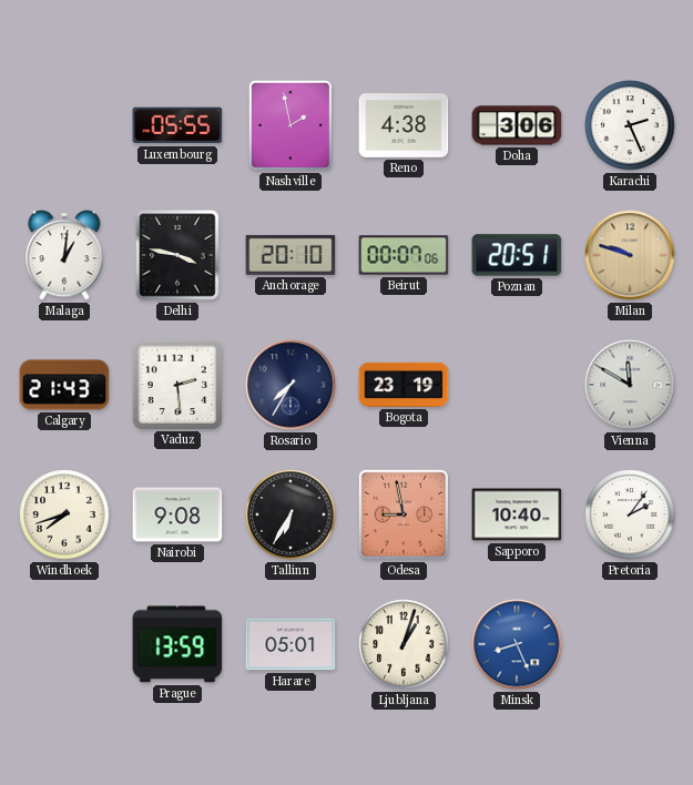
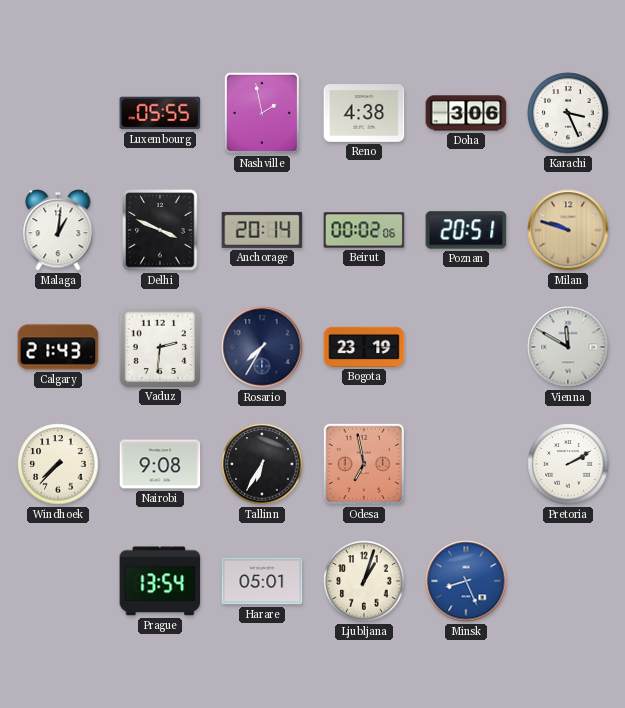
Karachi: 2:26 -> 3:26
Delhi: 3:47 -> 3:49
Anchorage: 20:10 -> 20:14
Beirut: 00:07 -> 00:02
Vaduz: 2:29 -> 2:31
Windhoek: 7:42 -> 7:37
Odesa: 8:58 -> 6:58
Sapporo: 10:40 -> none
Pretoria: 2:06 -> 2:10
Prague: 13:59 -> 13:54
